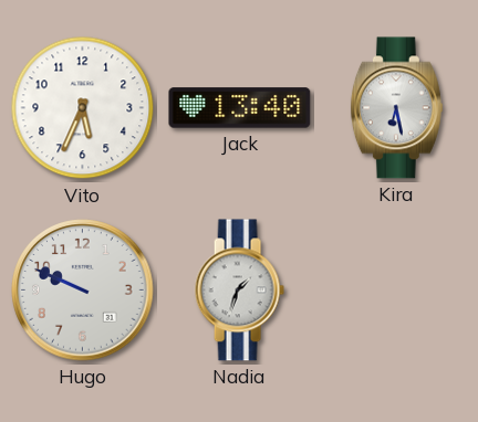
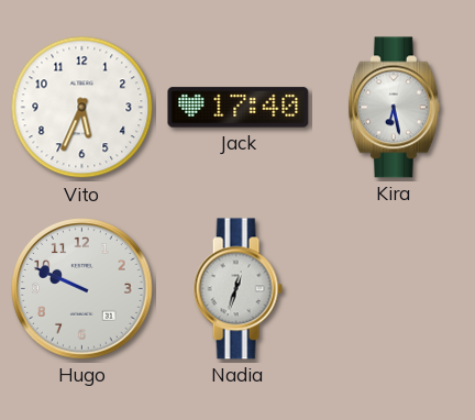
Jack: 13:40 -> 17:40
Nadia: 1:33 -> 12:33
